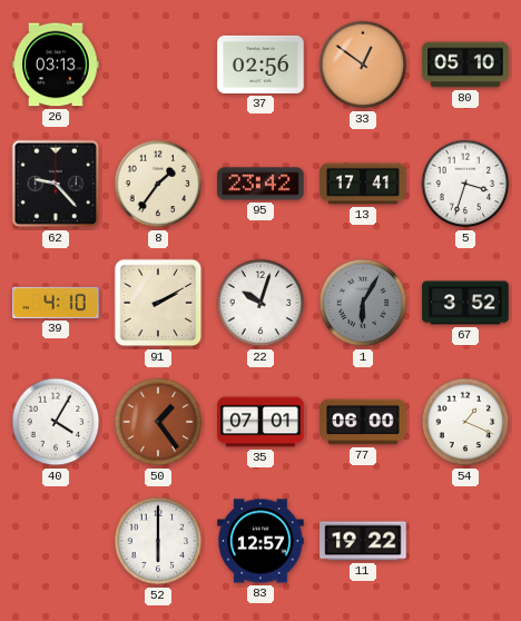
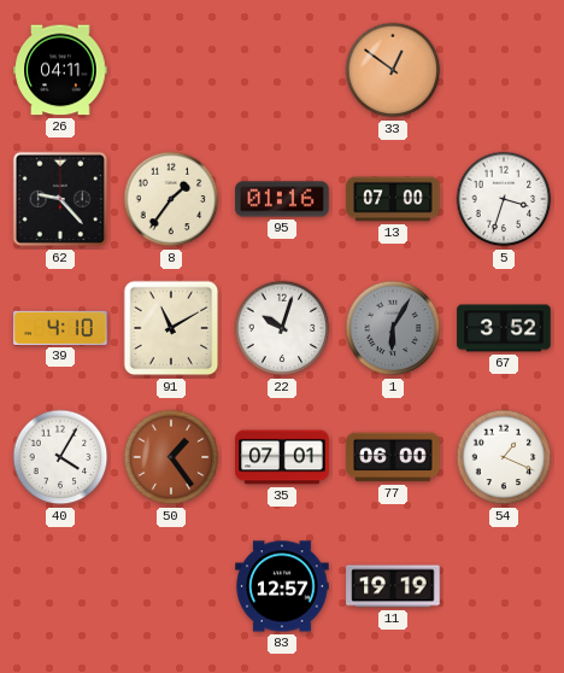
26: 03:13 -> 04:11
37: 02:56 -> none
80: 05:10 -> none
95: 23:42 -> 01:16
13: 17:41 -> 07:00
91: 2:10 -> 11:10
52: 6:00 -> none
11: 19:22 -> 19:19
